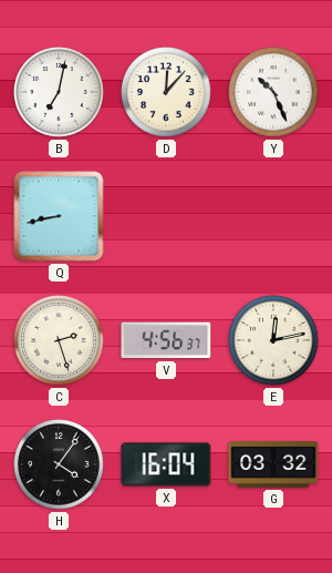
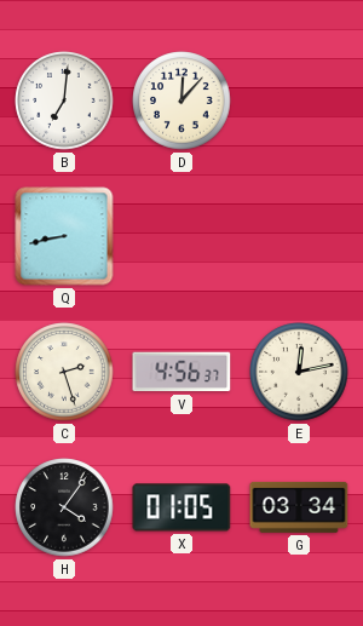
B: 7:02 -> 7:01
Y: 10:26 -> none
X: 16:04 -> 01:05
G: 03:32 -> 03:34
